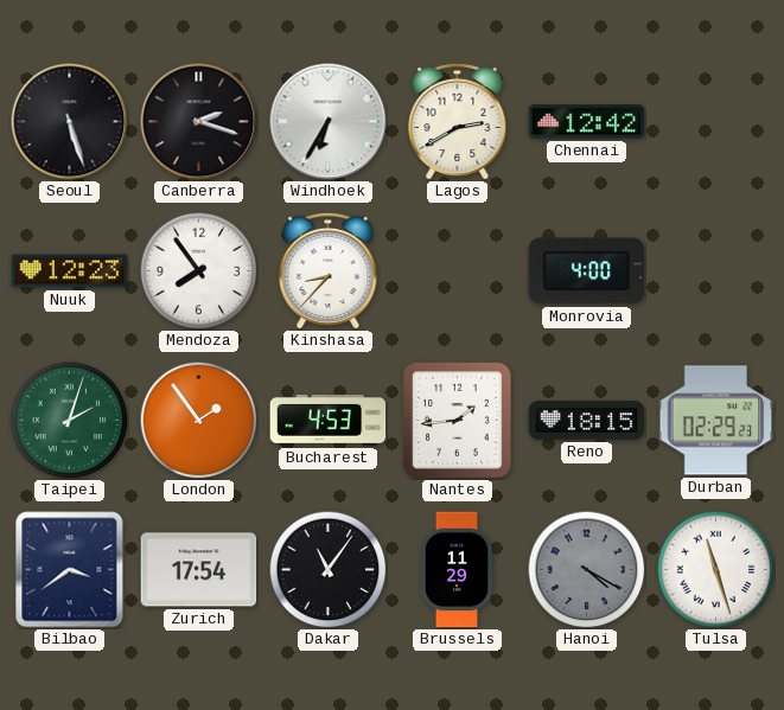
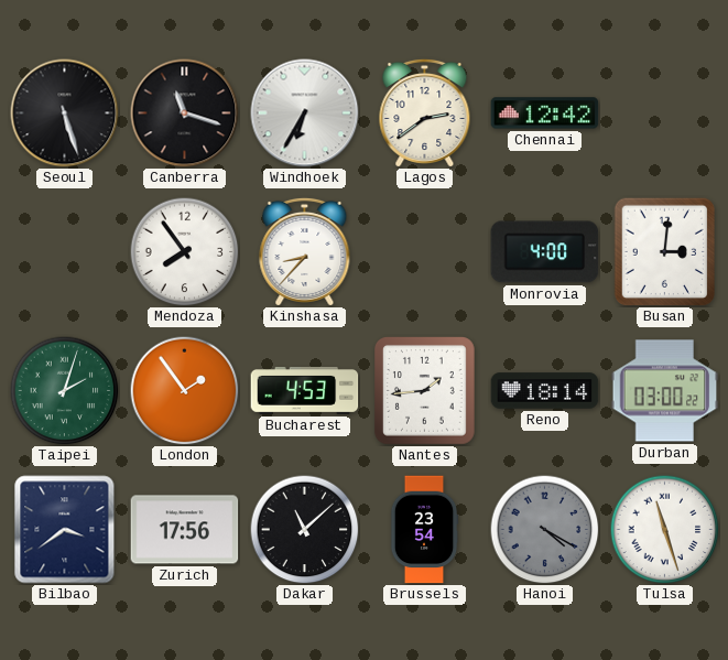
Canberra: 2:18 -> 11:18
Lagos: 2:40 -> 2:39
Nuuk: 12:23 -> none
Busan: none -> 3:01
Reno: 18:15 -> 18:14
Durban: 02:29 -> 03:00
Zurich: 17:54 -> 17:56
Dakar: 11:06 -> 11:08
Brussels: 11:29 -> 23:54
